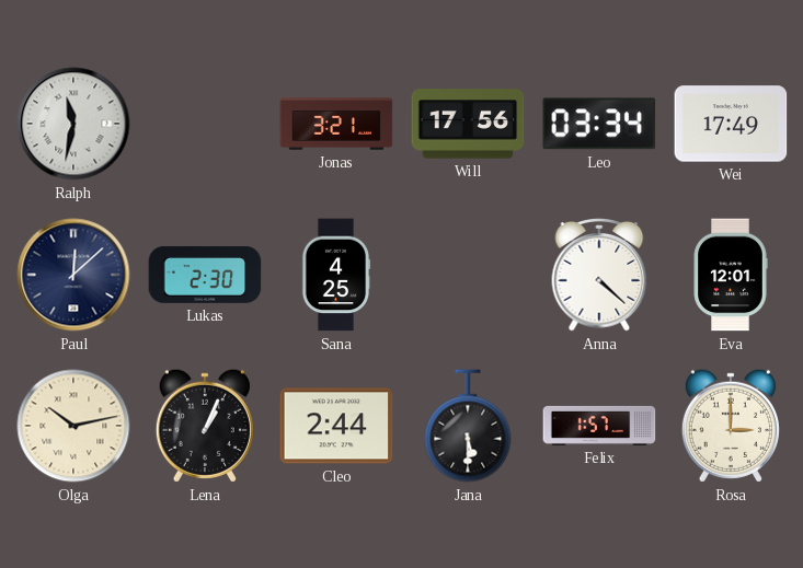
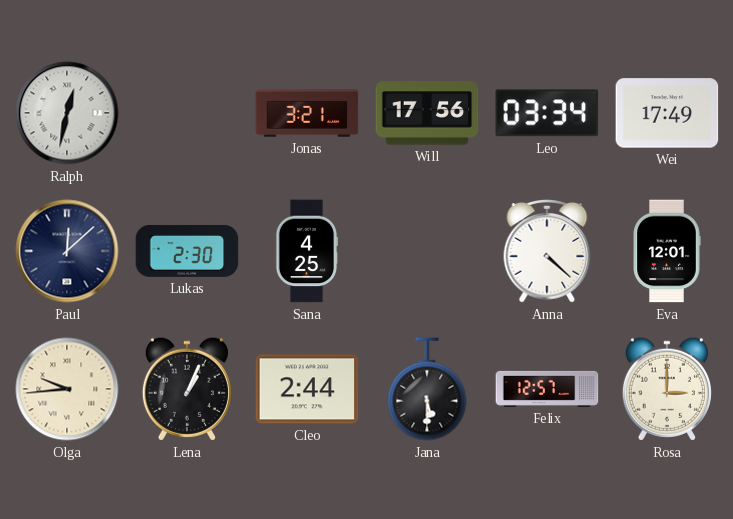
Ralph: 11:32 -> 12:32
Olga: 10:13 -> 9:44
Felix: 1:57 -> 12:57
